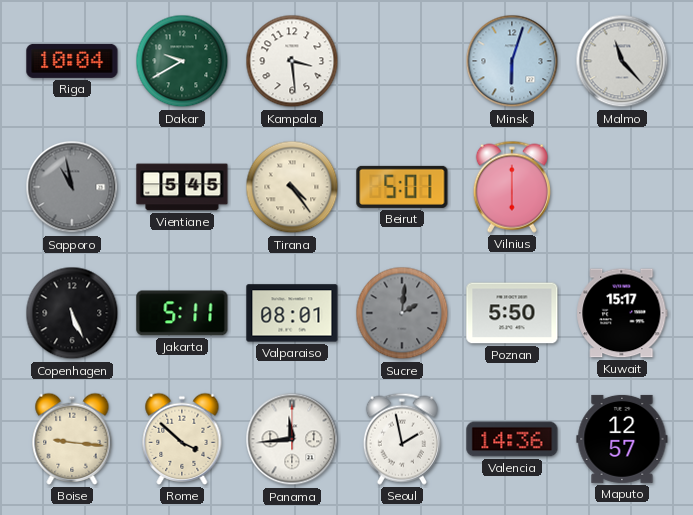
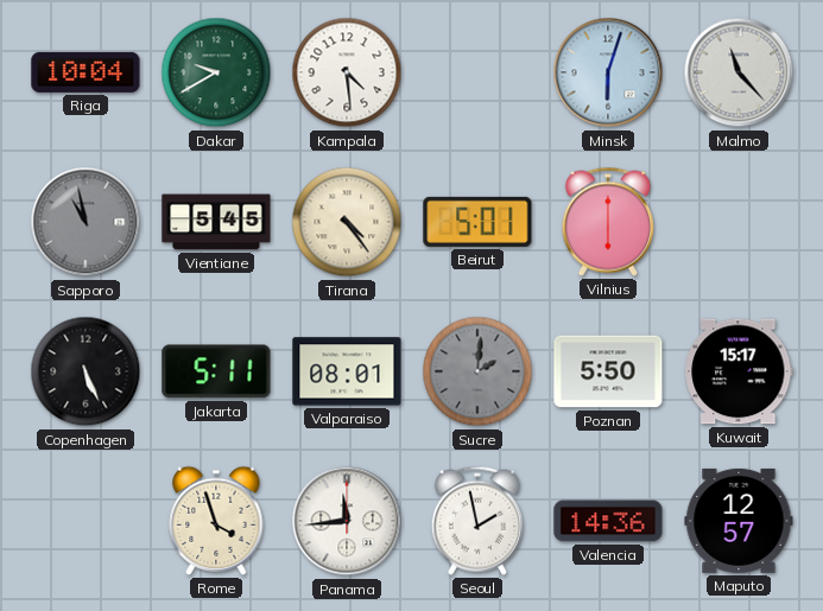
Kampala: 3:29 -> 4:29
Boise: 9:16 -> none
Rome: 3:52 -> 3:57
